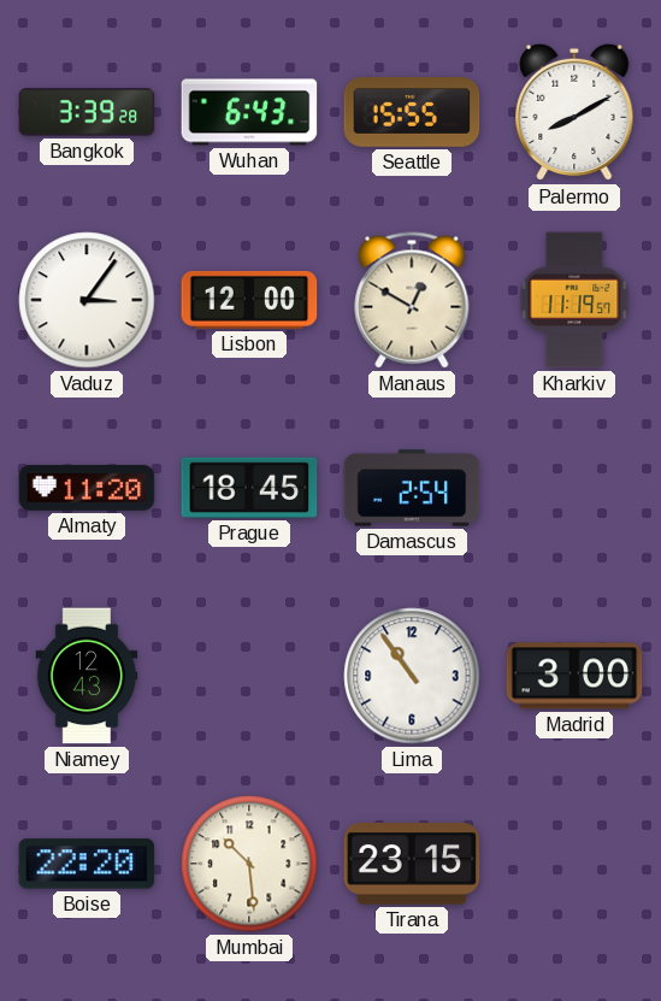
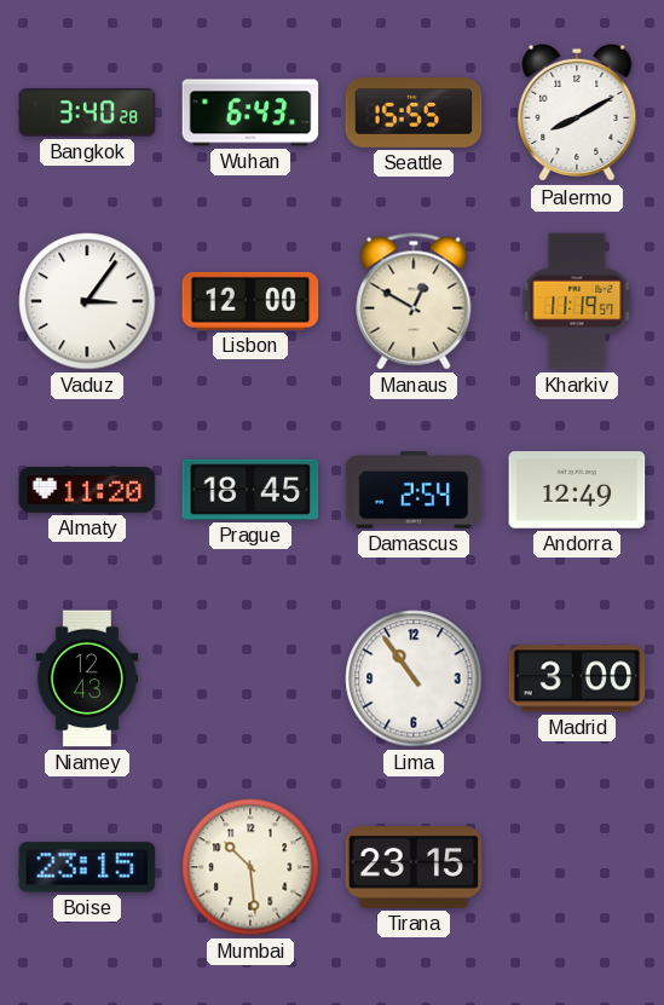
Bangkok: 3:39 -> 3:40
Andorra: none -> 12:49
Boise: 22:20 -> 23:15
